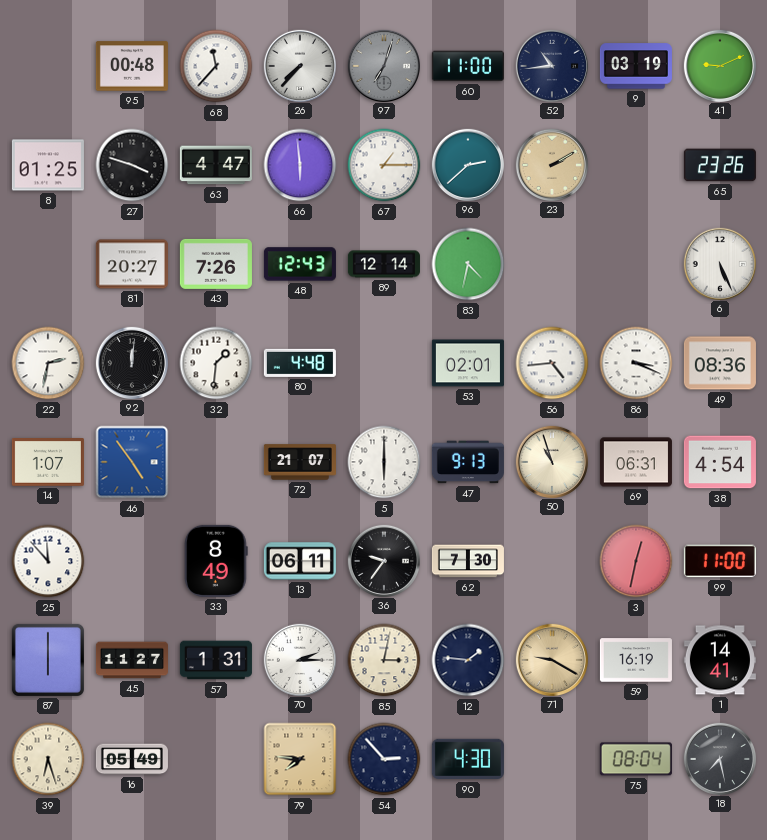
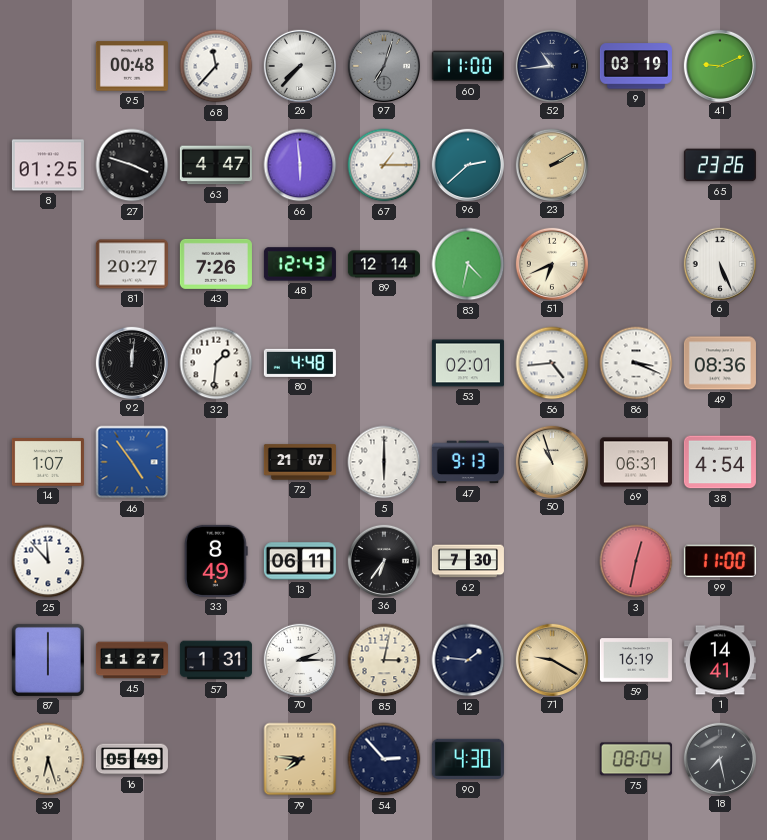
51: none -> 6:41
22: 2:32 -> none
36: 9:36 -> 6:36
